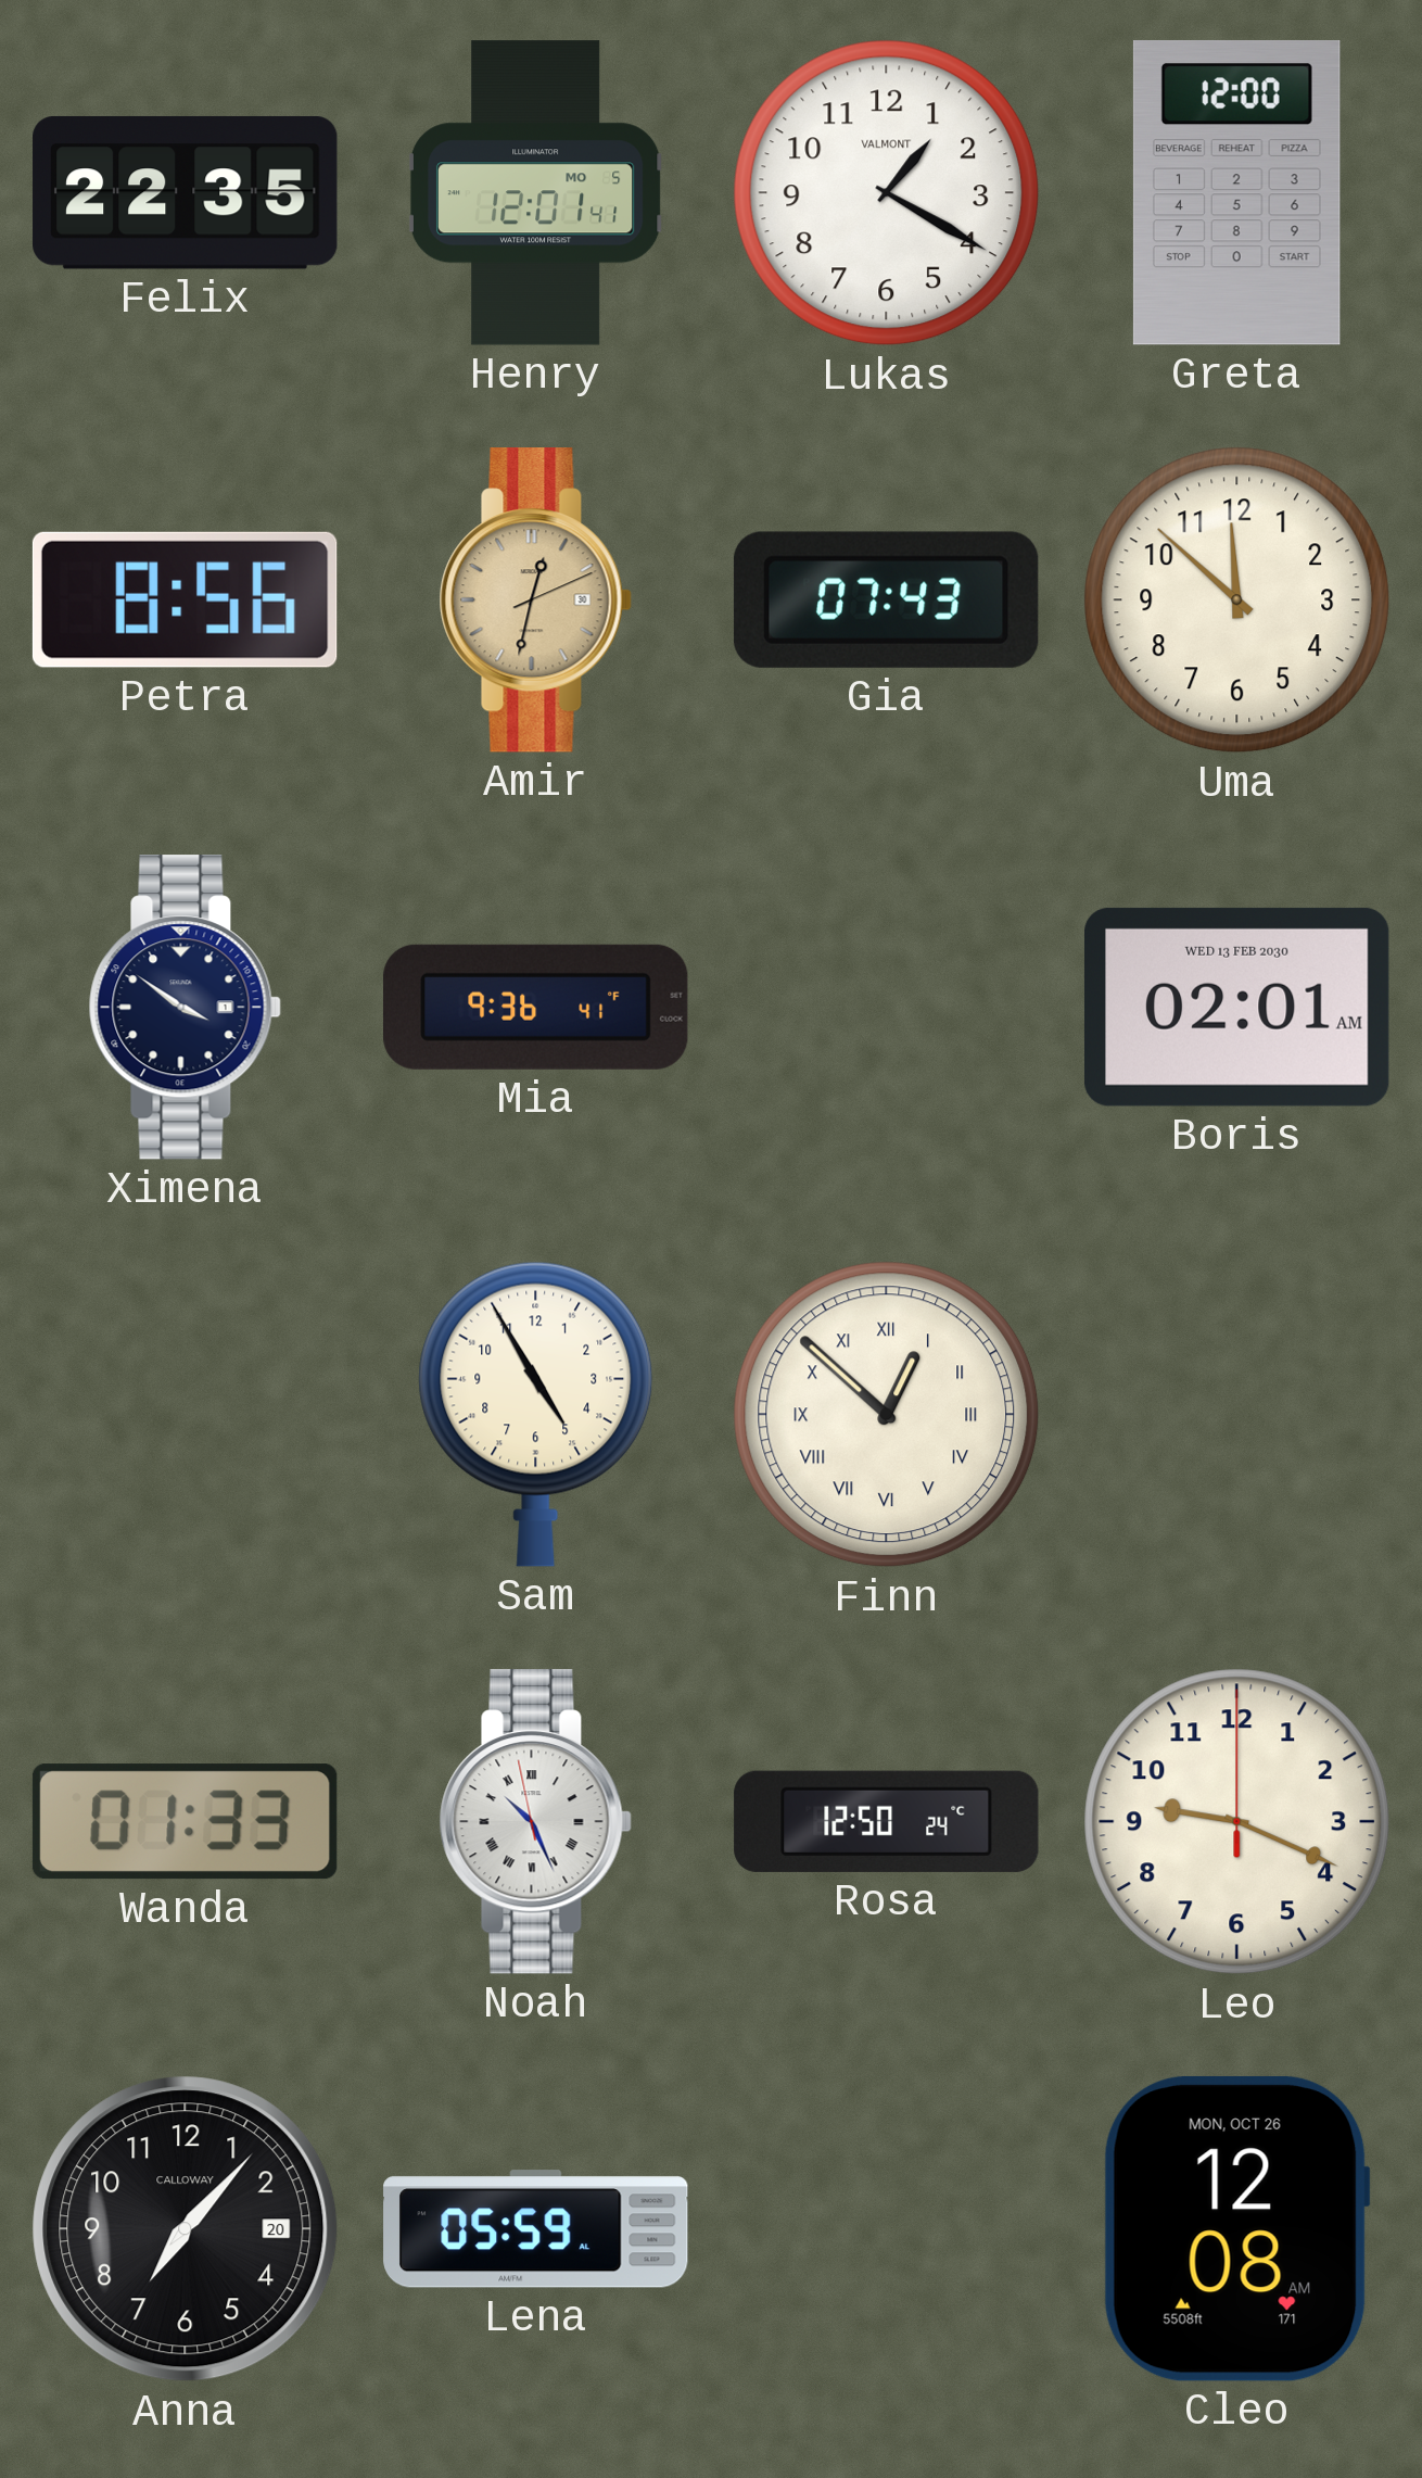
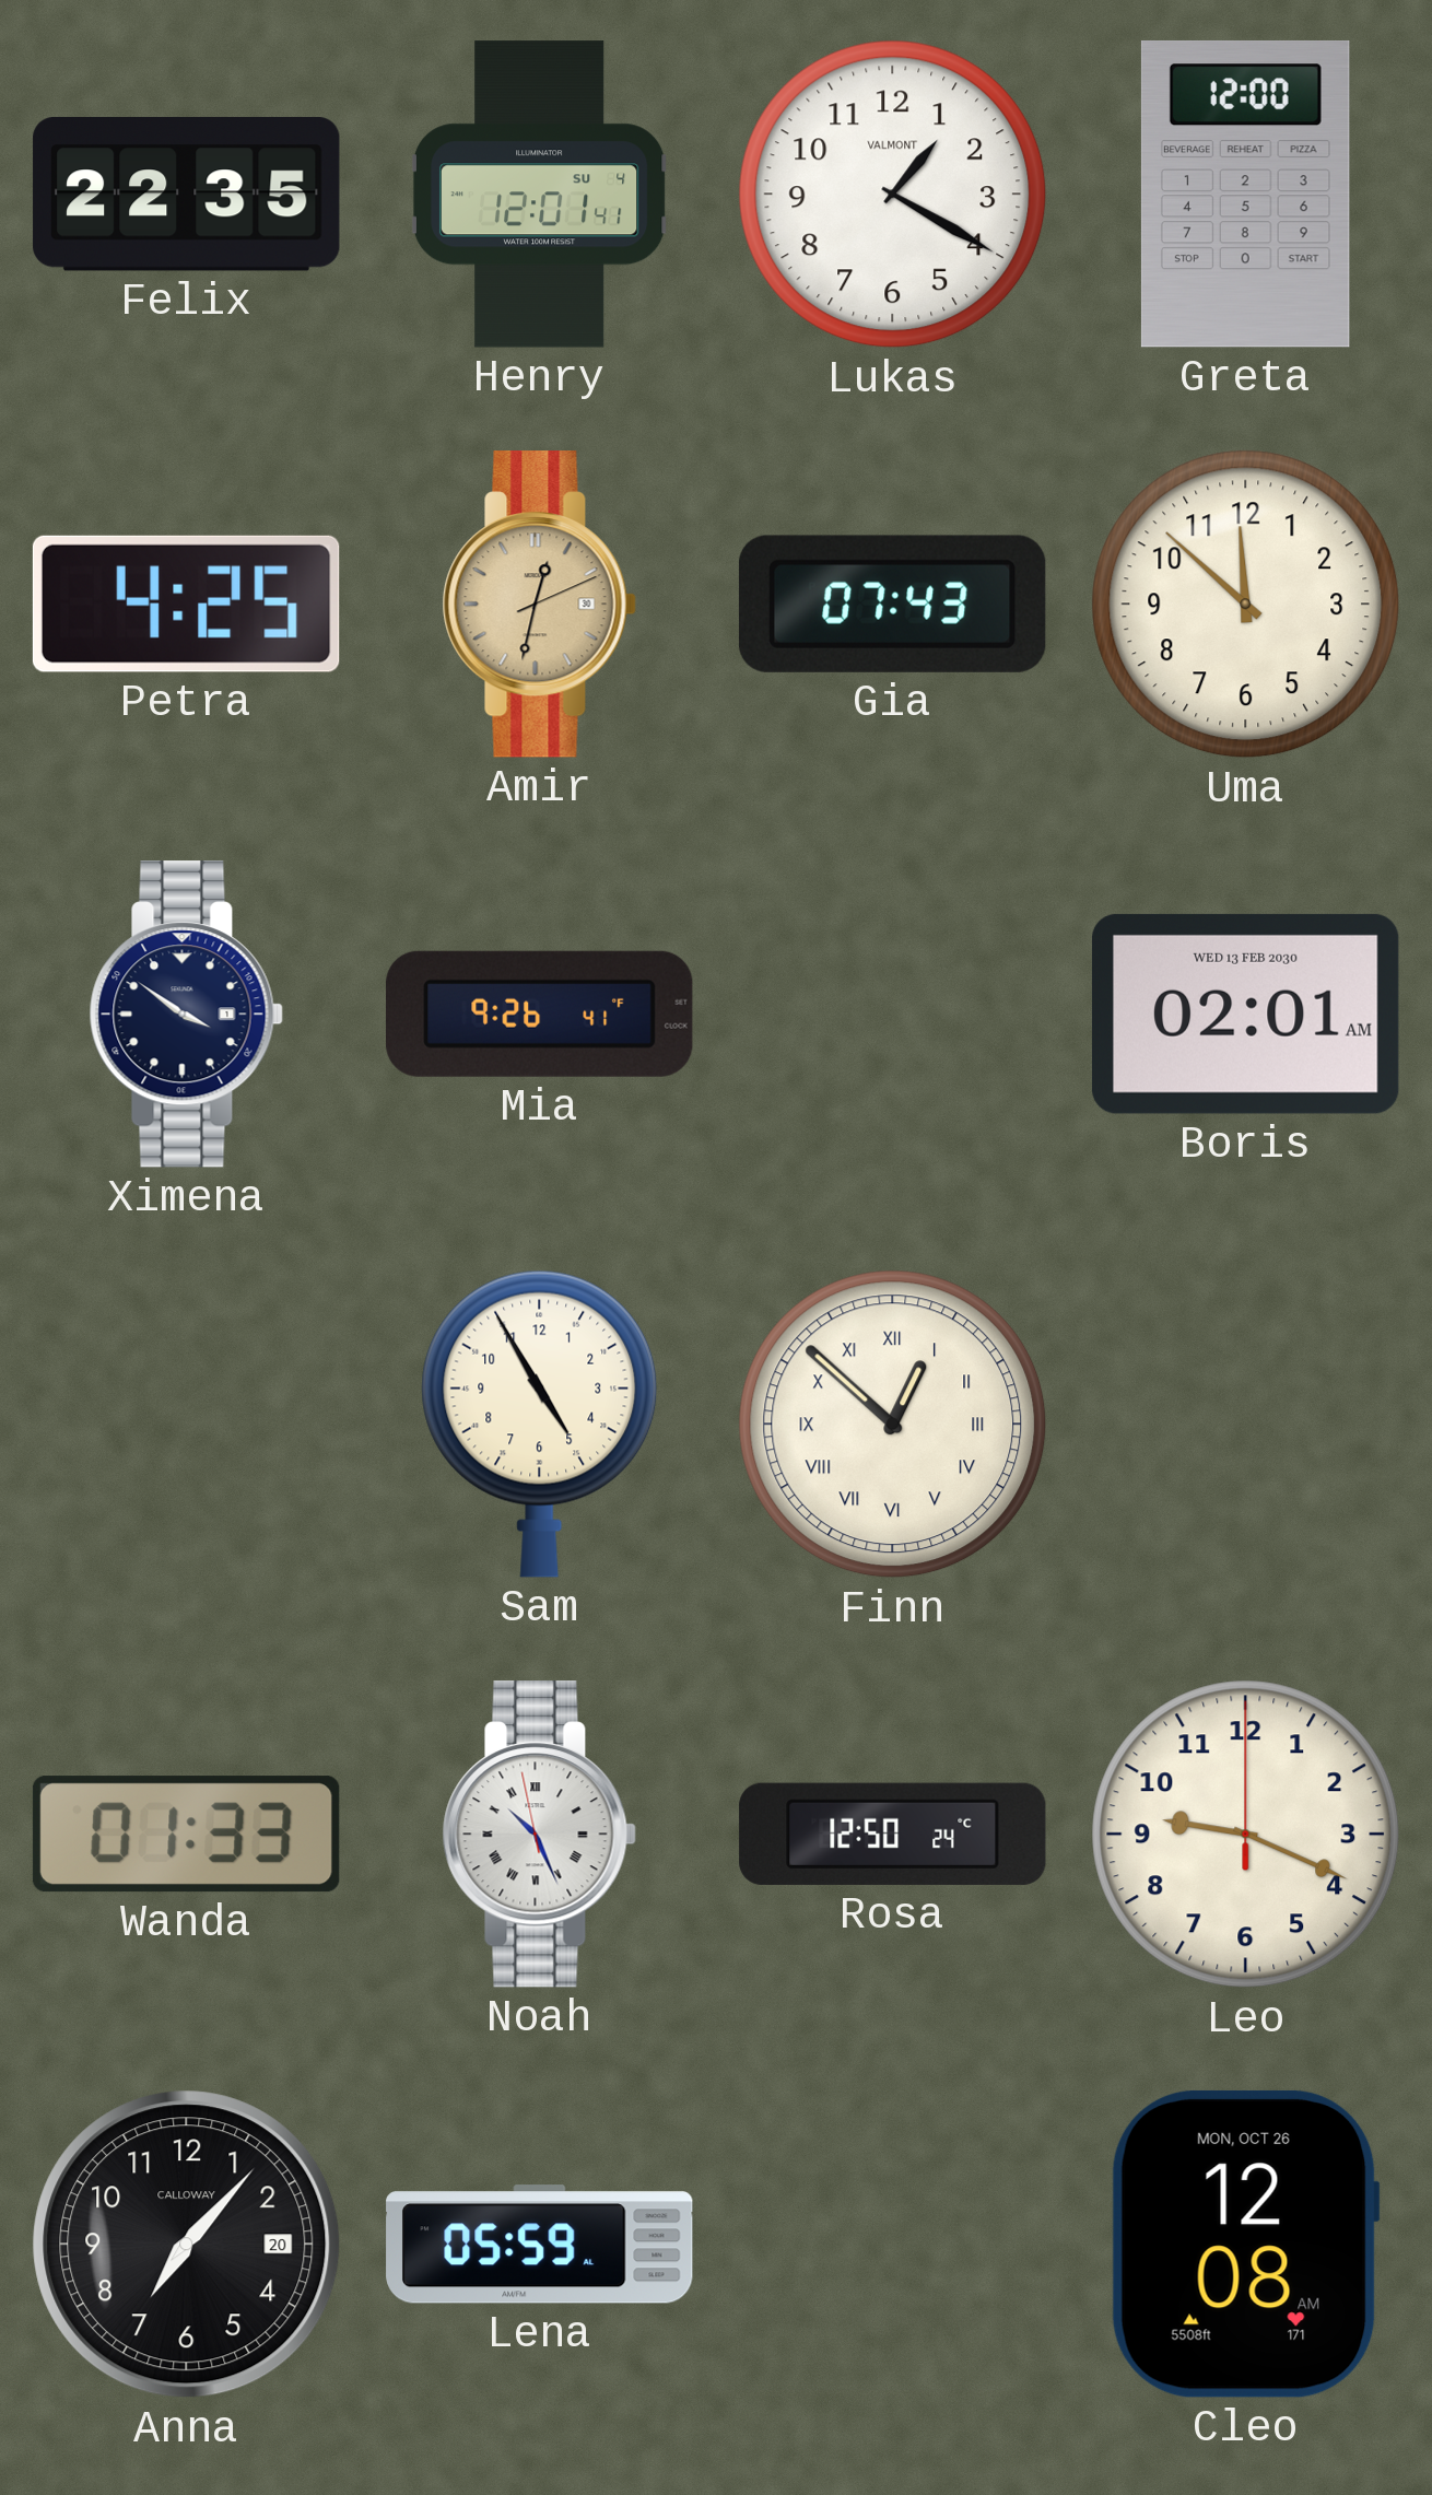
Henry date: MO 5 -> SU 4
Petra: 8:56 -> 4:25
Mia: 9:36 -> 9:26
